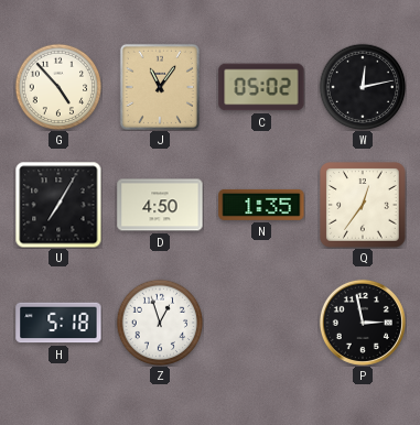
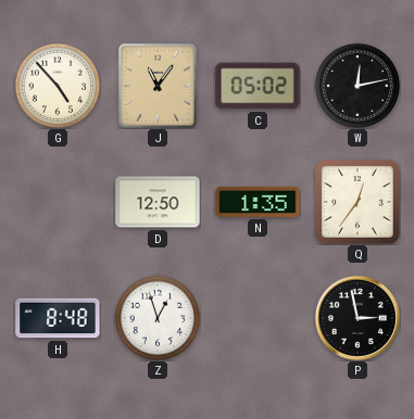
U: 7:05 -> none
D: 4:50 -> 12:50
H: 5:18 -> 8:48
